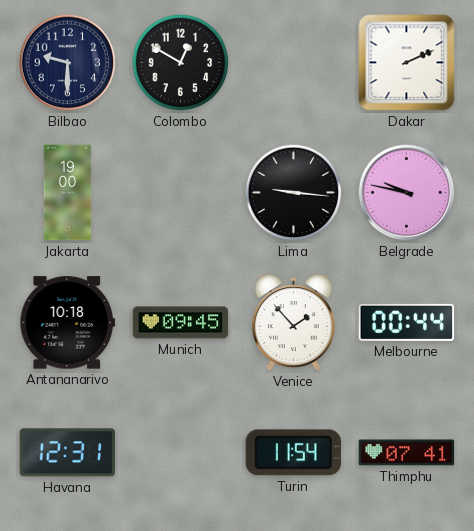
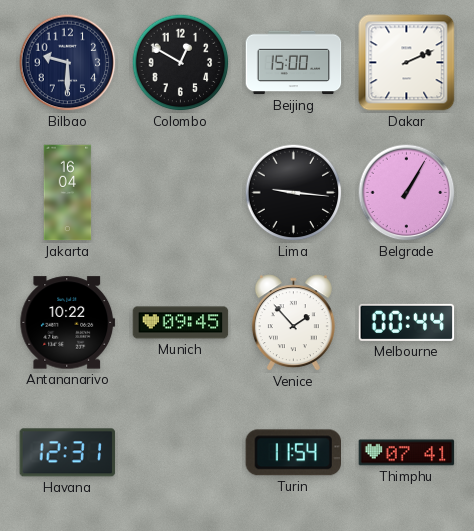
Beijing: none -> 15:00
Jakarta: 19:00 -> 16:04
Belgrade: 9:47 -> 1:05
Antananarivo: 10:18 -> 10:22
